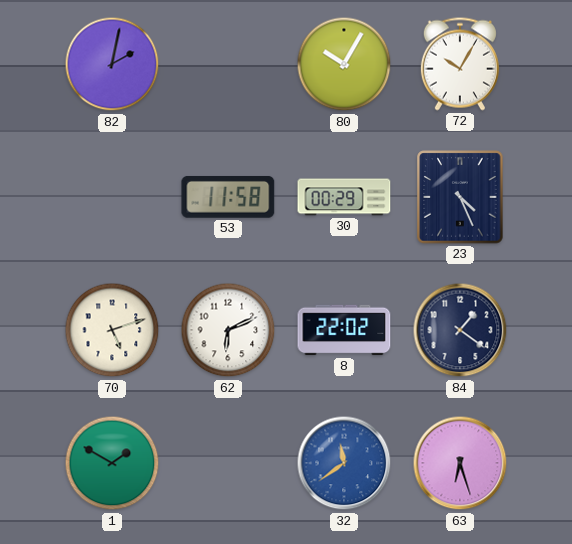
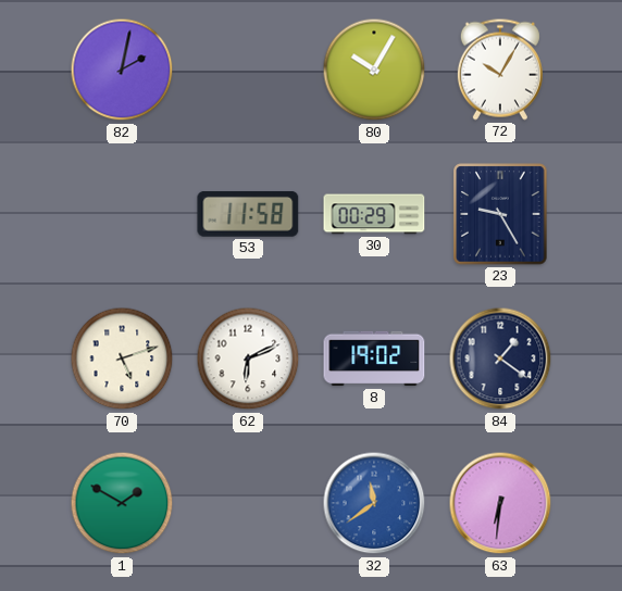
23: 4:26 -> 9:25
8: 22:02 -> 19:02
63: 6:27 -> 6:31
